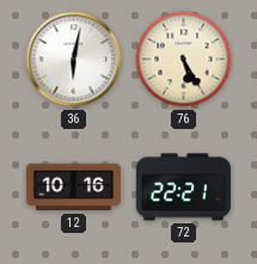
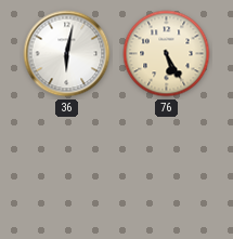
12: 10:16 -> none
72: 22:21 -> none
